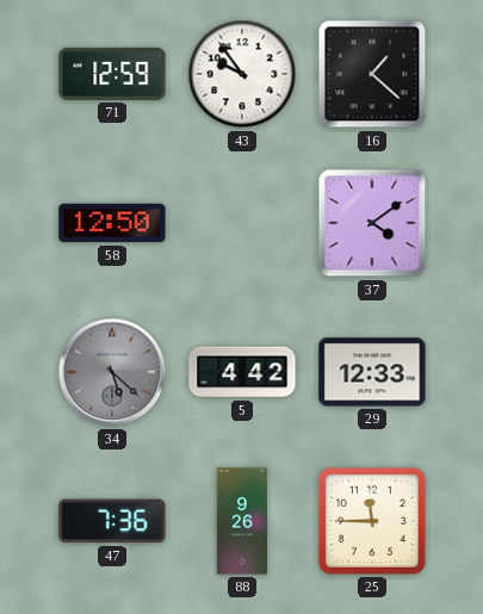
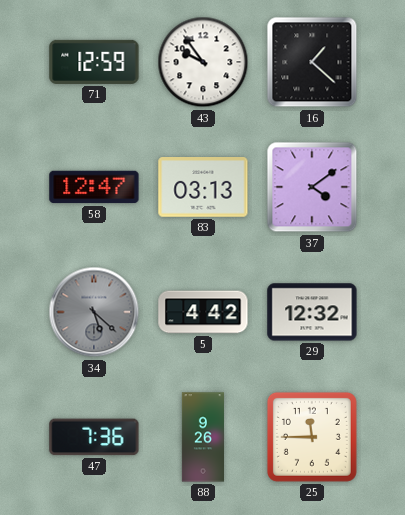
58: 12:50 -> 12:47
83: none -> 03:13
29: 12:33 -> 12:32
